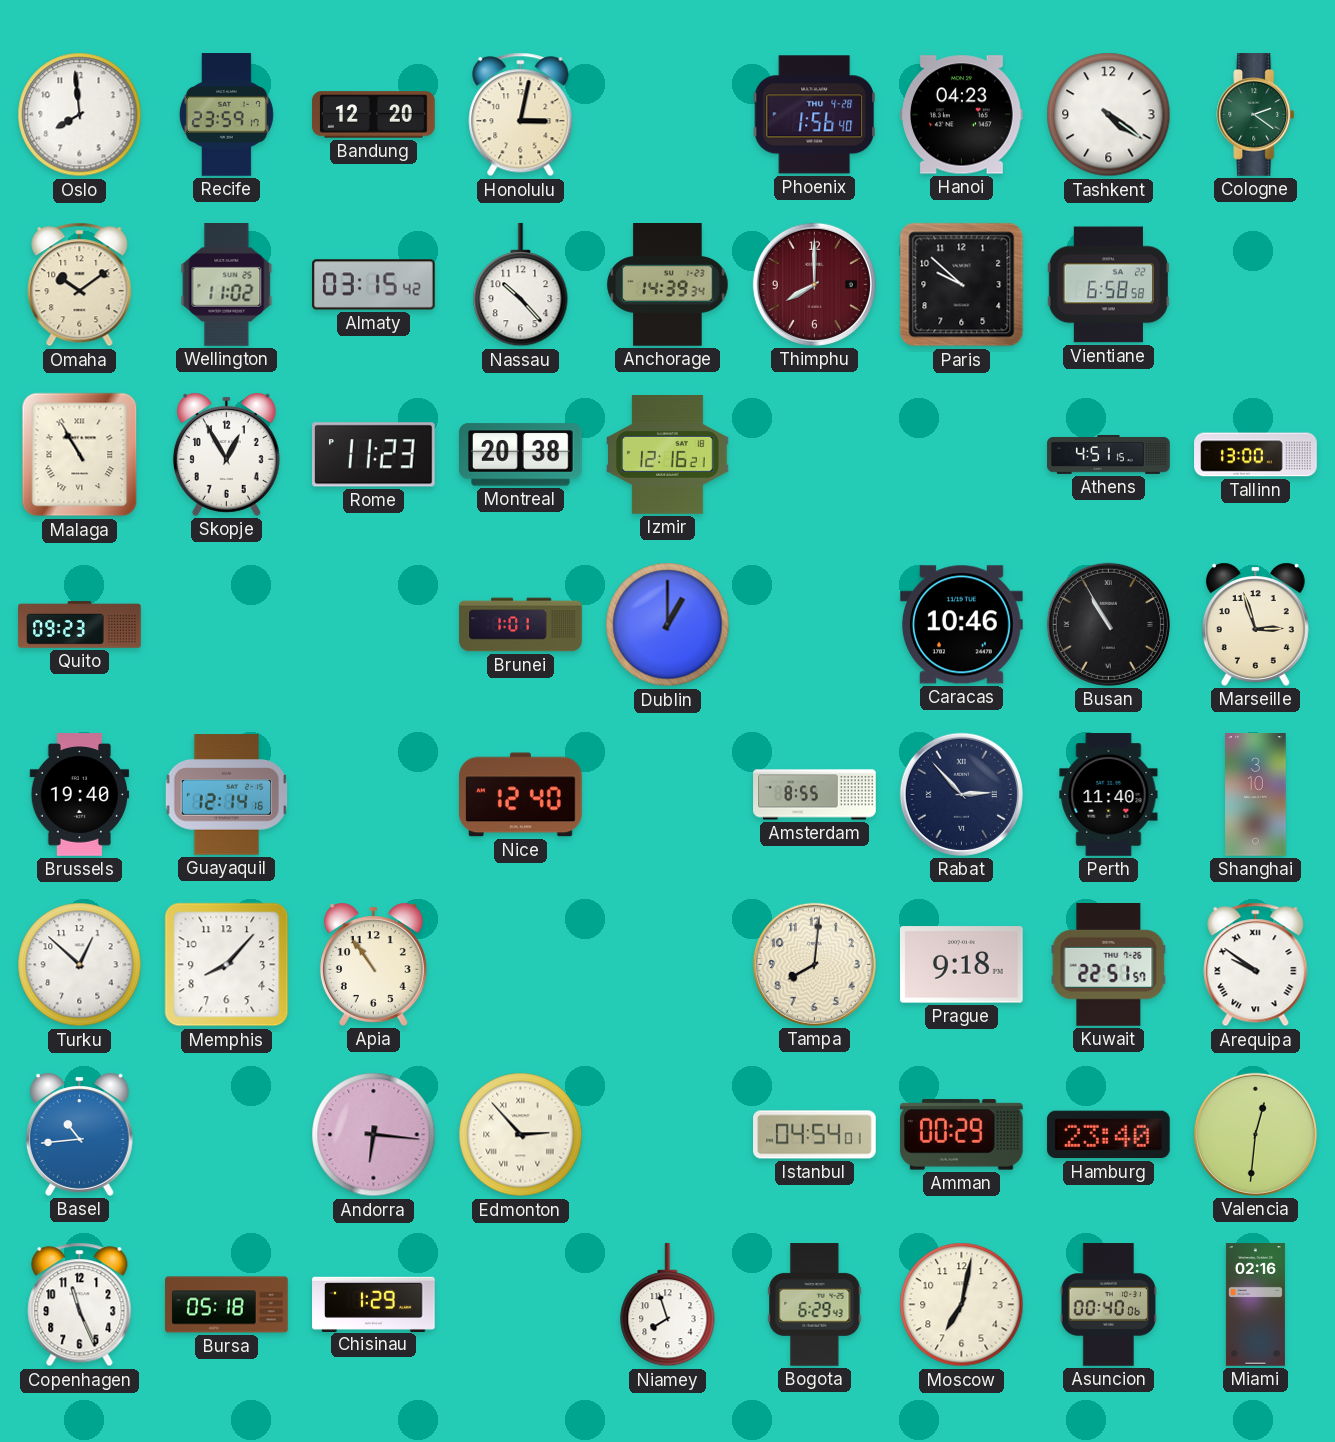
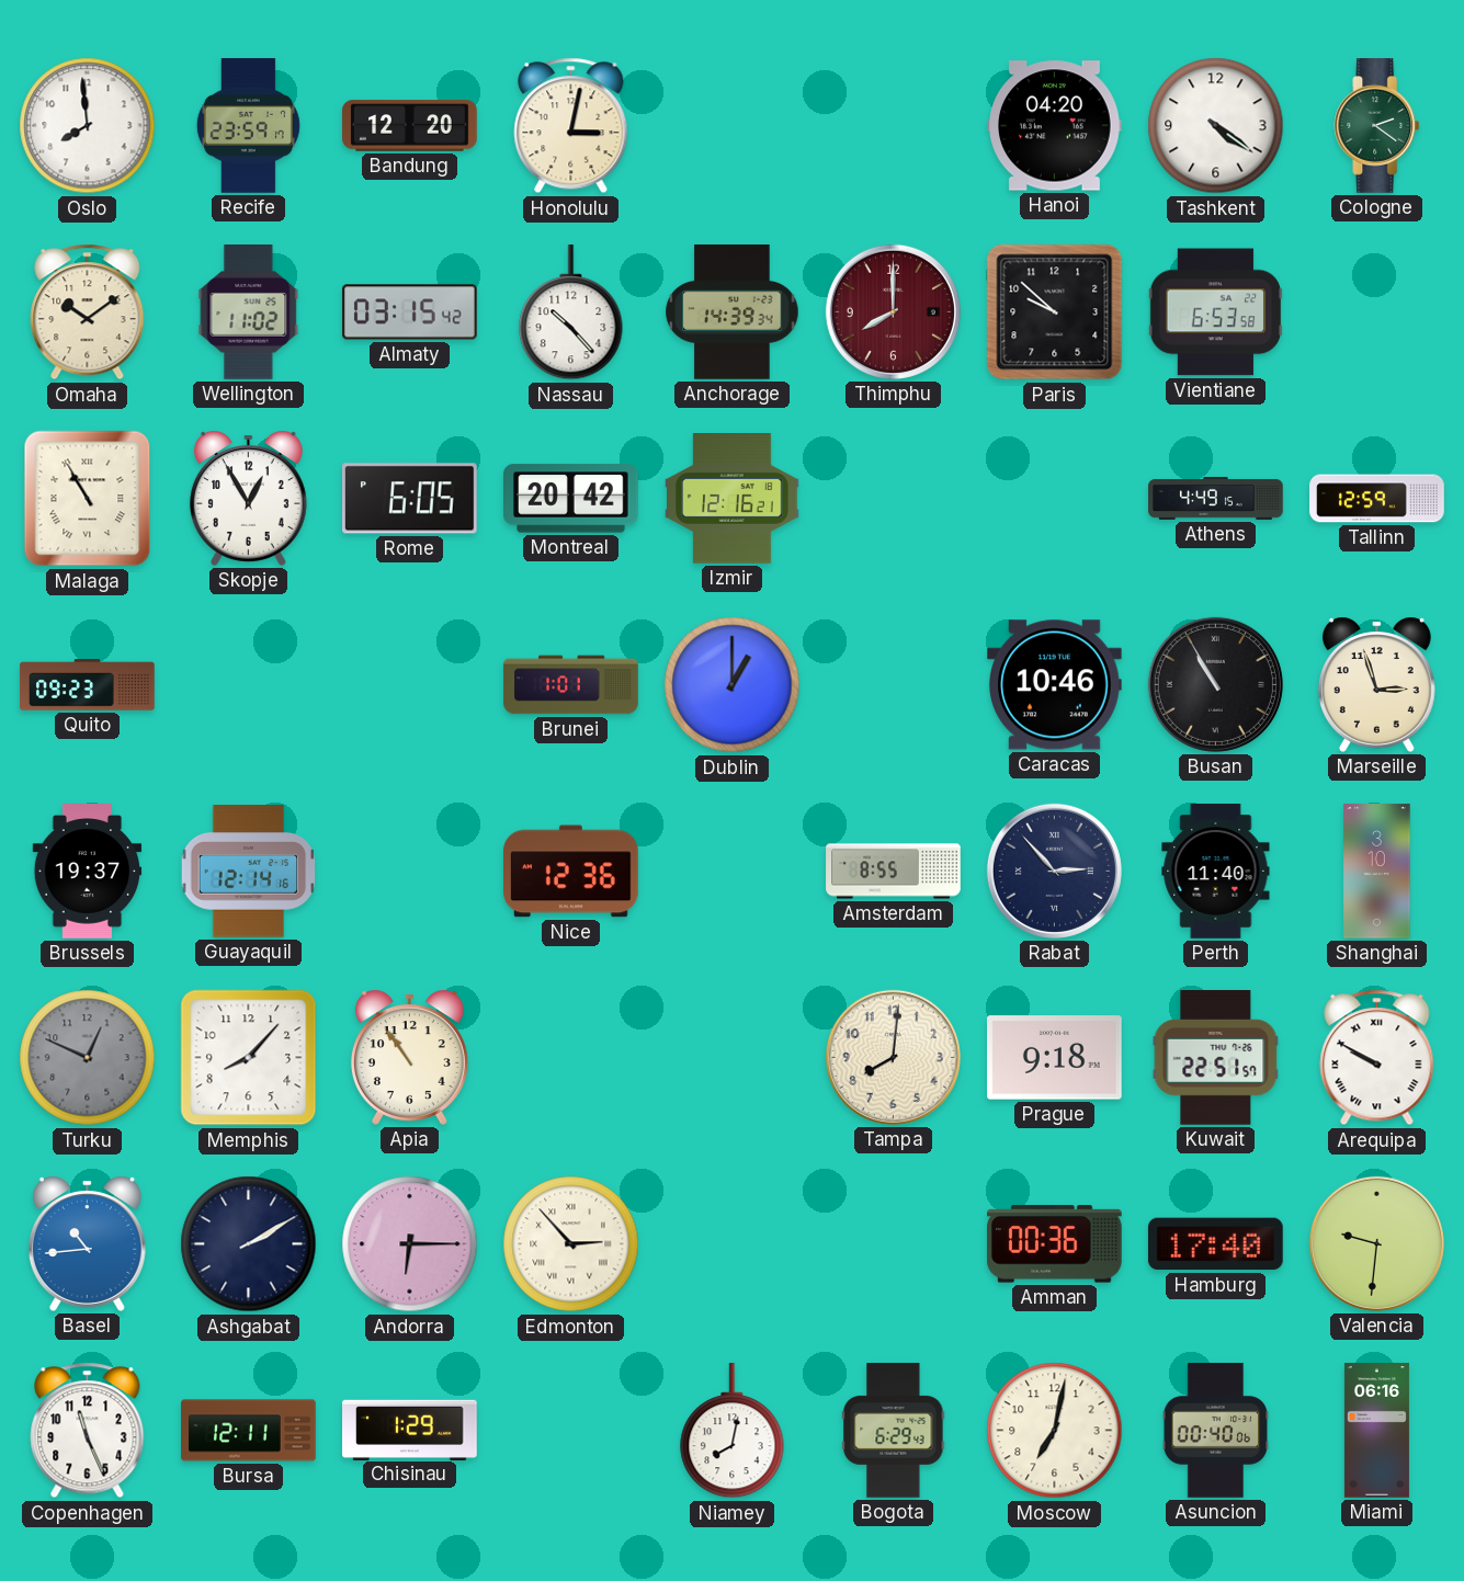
Phoenix: 1:56 -> none
Hanoi: 04:23 -> 04:20
Vientiane: 6:58 -> 6:53
Rome: 11:23 -> 6:05
Montreal: 20:38 -> 20:42
Athens: 4:51 -> 4:49
Tallinn: 13:00 -> 12:59
Brussels: 19:40 -> 19:37
Nice: 12:40 -> 12:36
Turku: 12:52 -> 12:49
Turku dial: white -> grey
Arequipa: 9:51 -> 9:50
Ashgabat: none -> 2:10
Andorra: 6:16 -> 6:15
Istanbul: 04:54 -> none
Amman: 00:29 -> 00:36
Hamburg: 23:40 -> 17:40
Valencia: 12:31 -> 9:31
Bursa: 05:18 -> 12:11
Niamey: 7:57 -> 8:02
Miami: 02:16 -> 06:16
